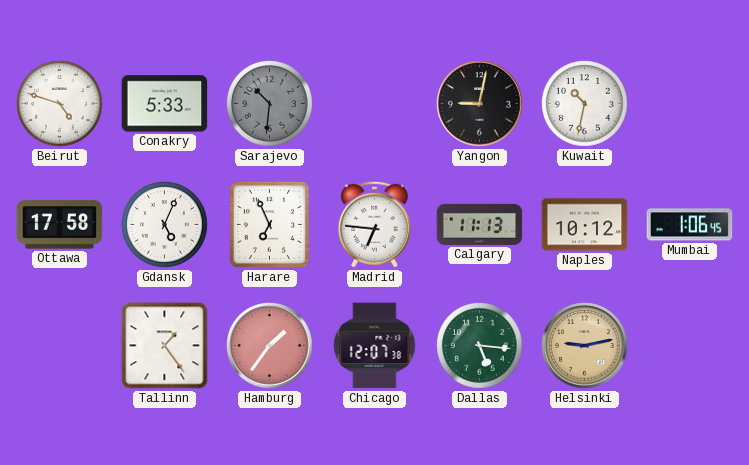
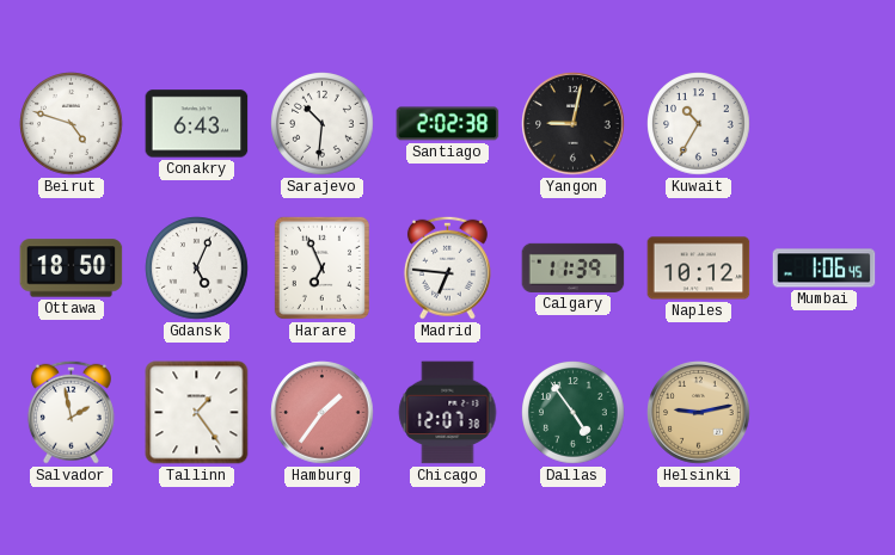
Conakry: 5:33 -> 6:43
Sarajevo dial: grey -> white
Santiago: none -> 2:02
Kuwait: 10:32 -> 10:35
Ottawa: 17:58 -> 18:50
Calgary: 11:13 -> 11:39
Salvador: none -> 1:58
Dallas: 5:16 -> 4:54
